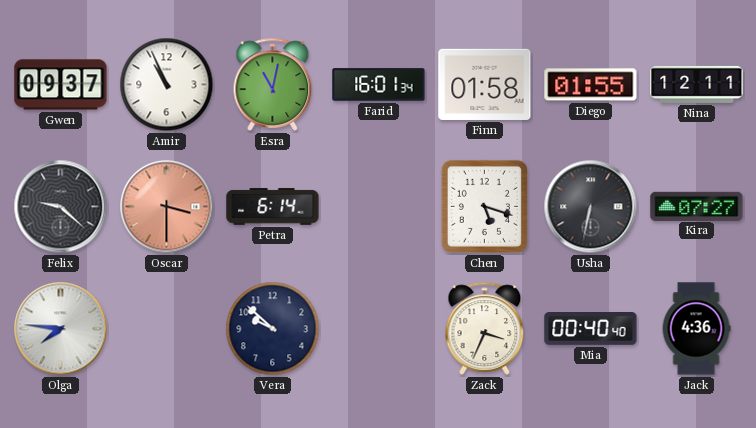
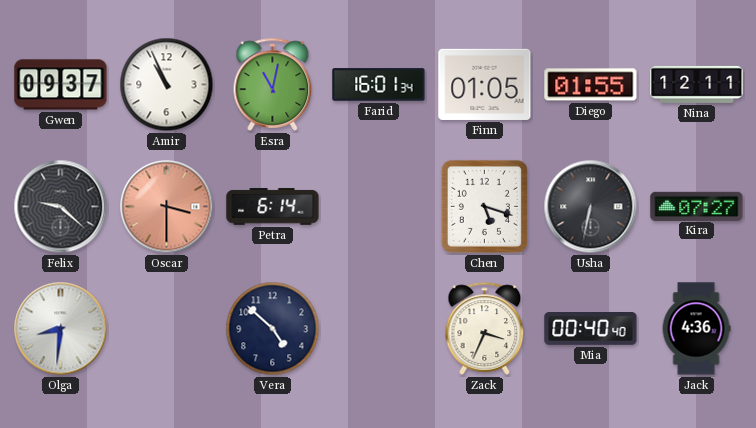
Finn: 01:58 -> 01:05
Olga: 7:46 -> 8:31
Vera: 9:52 -> 4:52
